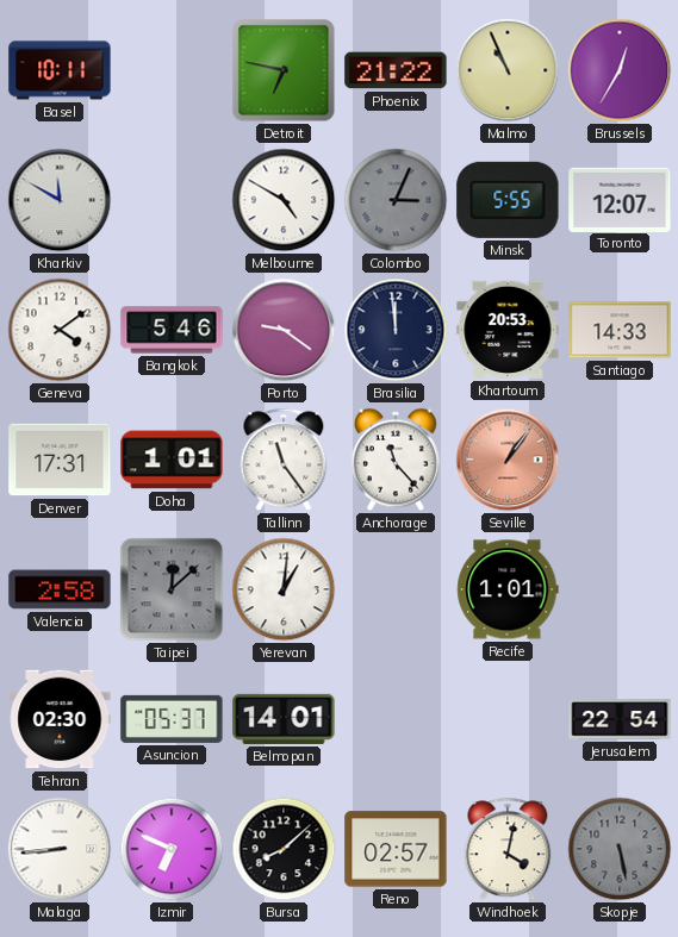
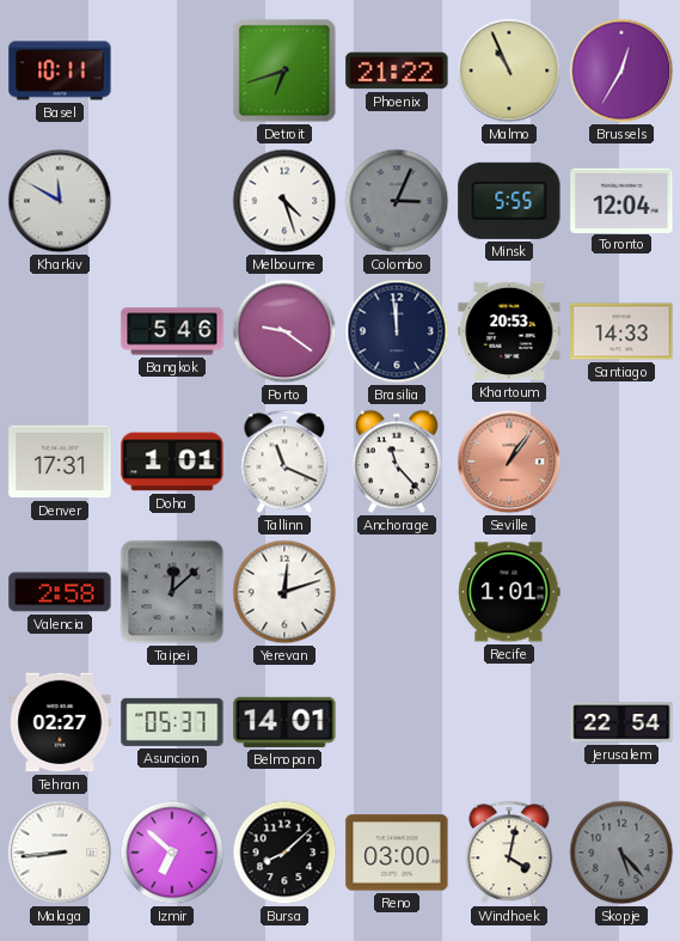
Detroit: 6:47 -> 6:42
Melbourne: 4:50 -> 4:27
Toronto: 12:07 -> 12:04
Geneva: 4:09 -> none
Tallinn: 11:24 -> 11:19
Yerevan: 1:01 -> 12:12
Tehran: 02:30 -> 02:27
Izmir: 6:49 -> 6:52
Reno: 02:57 -> 03:00
Skopje: 5:28 -> 5:23
